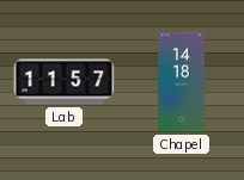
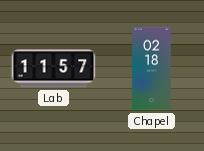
Chapel: 14:18 -> 02:18
